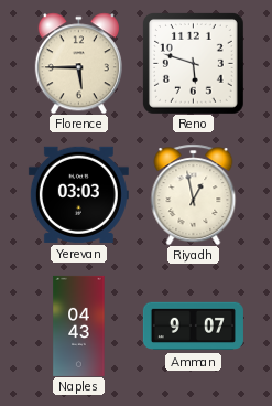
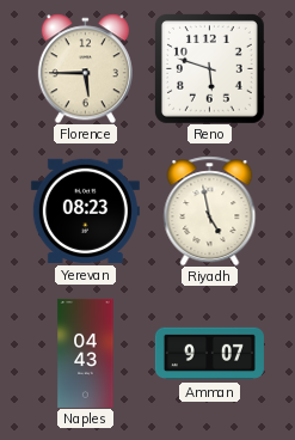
Yerevan: 03:03 -> 08:23
Riyadh: 12:58 -> 4:58
